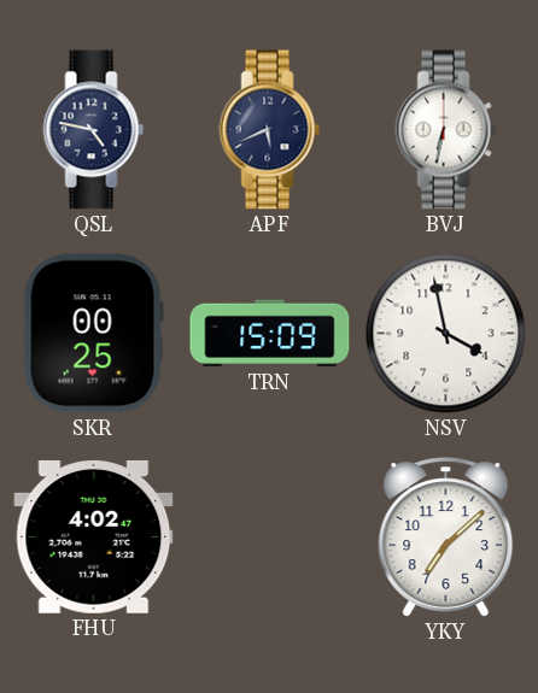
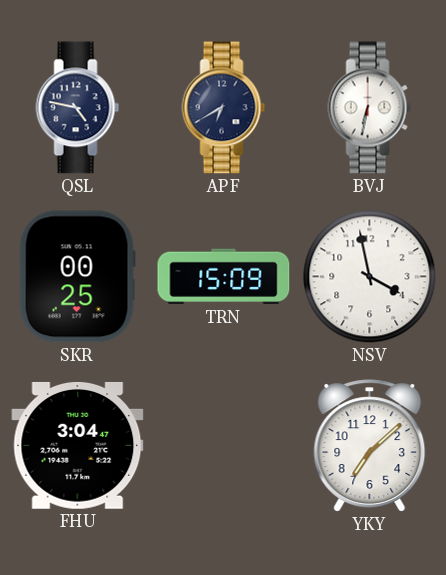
APF: 5:41 -> 6:40
FHU: 4:02 -> 3:04
